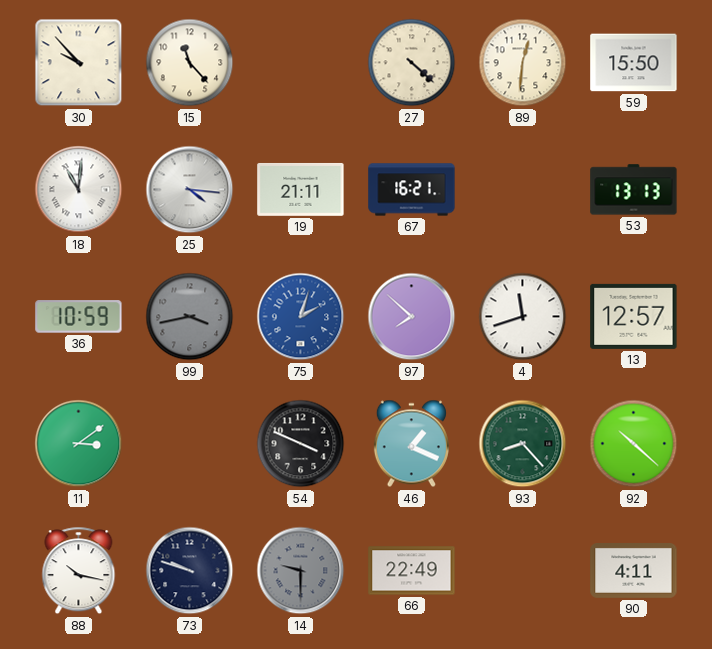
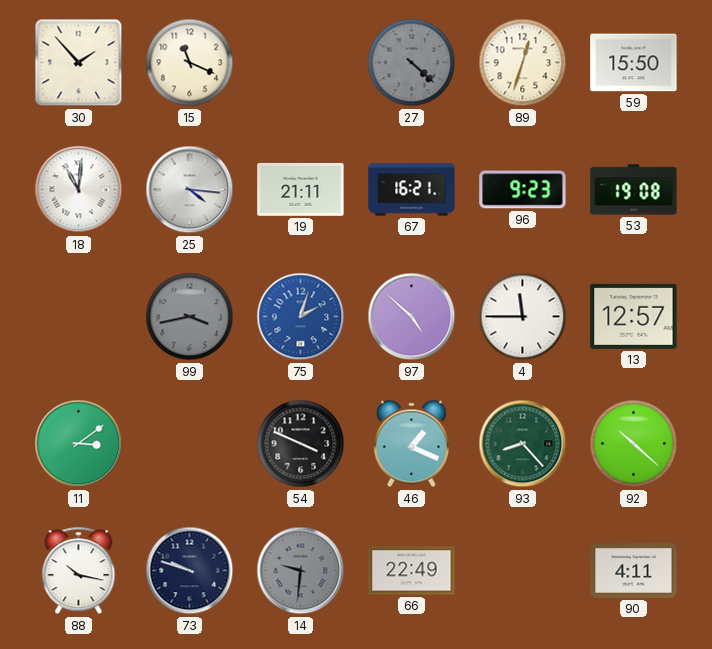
30: 9:53 -> 1:53
15: 11:23 -> 11:19
27 dial: cream -> grey
89: 12:31 -> 12:33
96: none -> 9:23
53: 13:13 -> 19:08
36: 10:59 -> none
97: 7:52 -> 4:52
4: 11:42 -> 11:45
14: 9:30 -> 9:31
